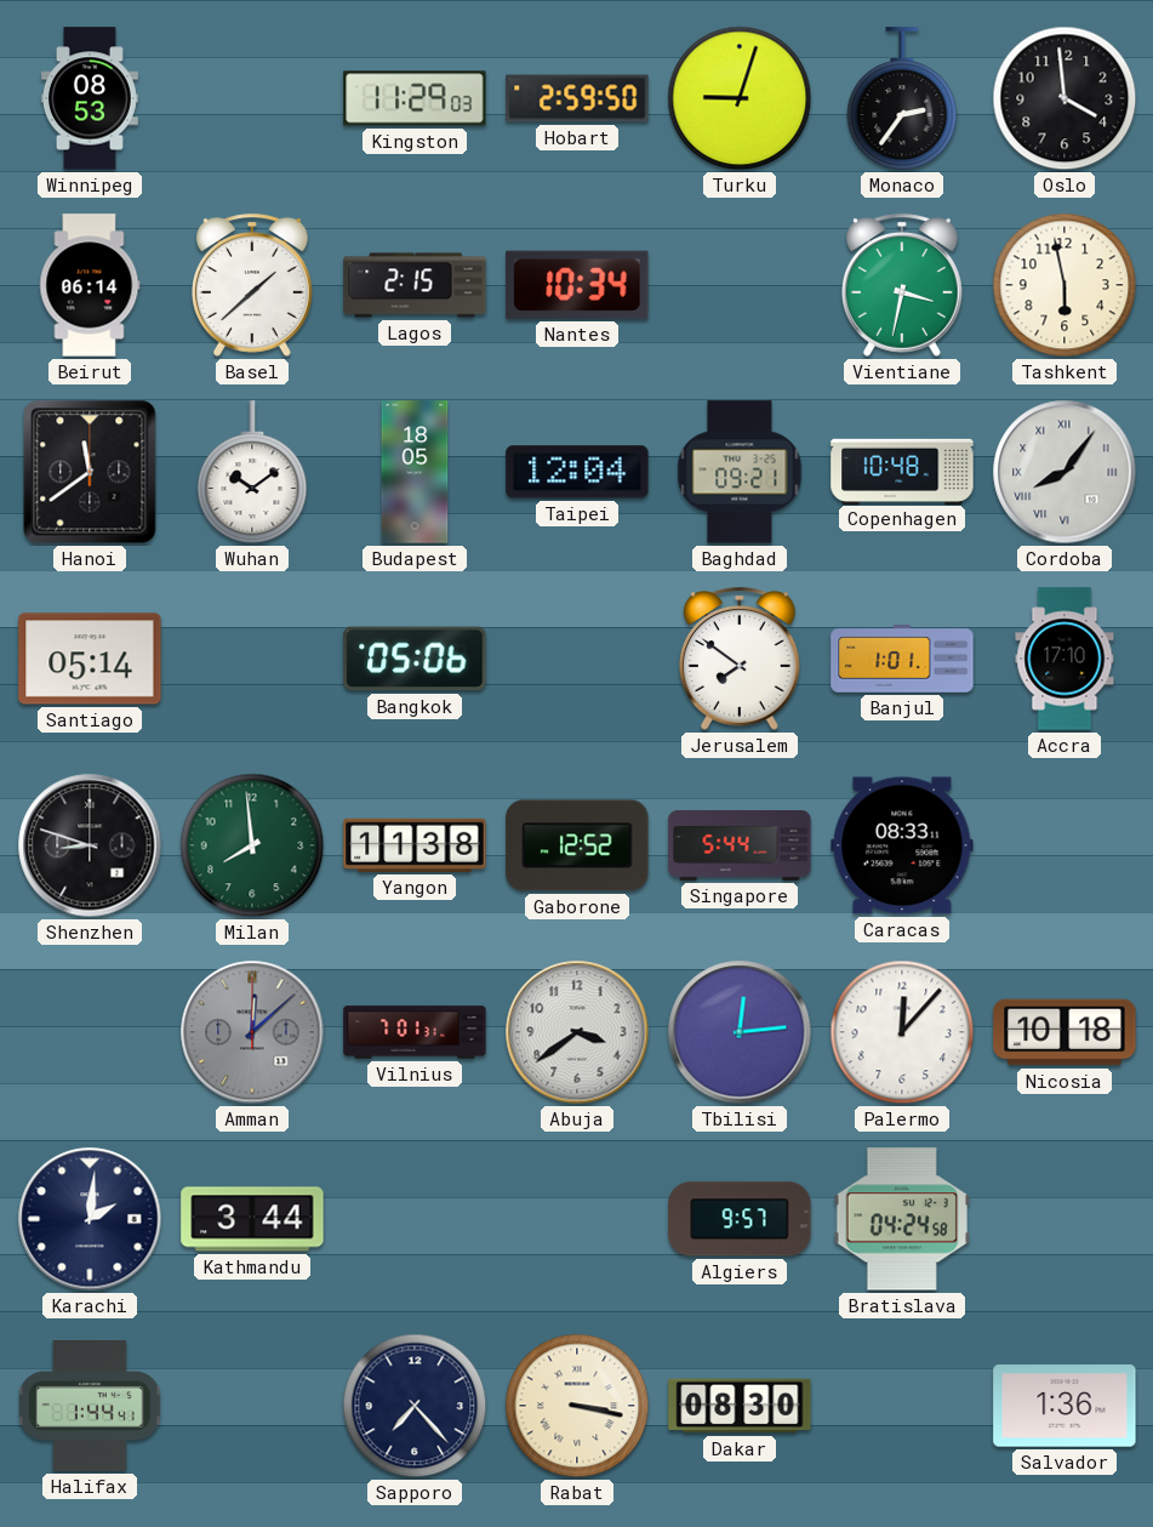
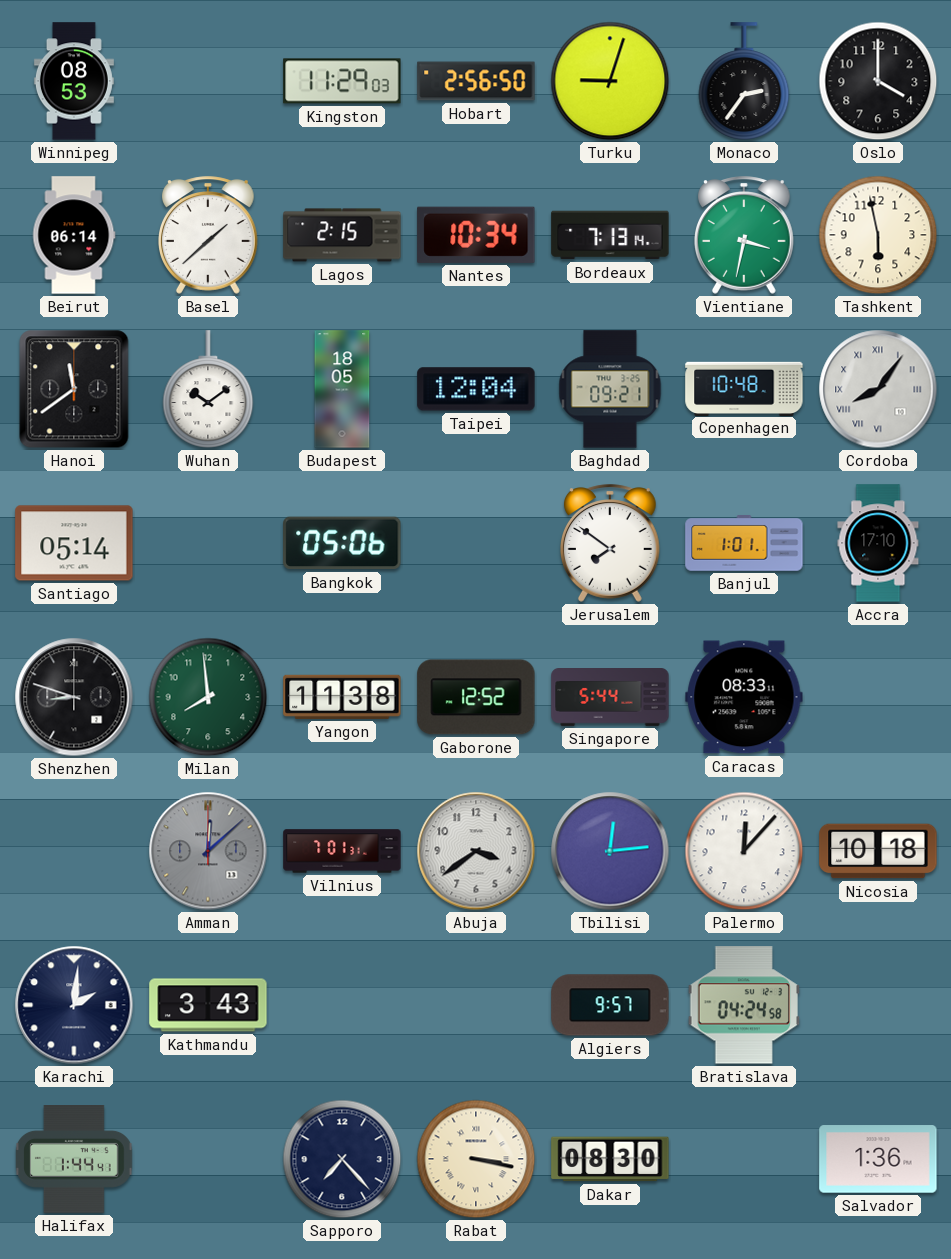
Hobart: 2:59 -> 2:56
Oslo: 3:59 -> 4:00
Bordeaux: none -> 7:13
Kathmandu: 3:44 -> 3:43
